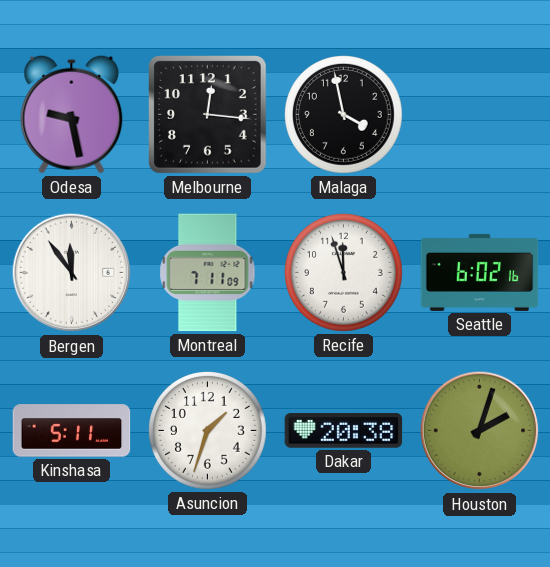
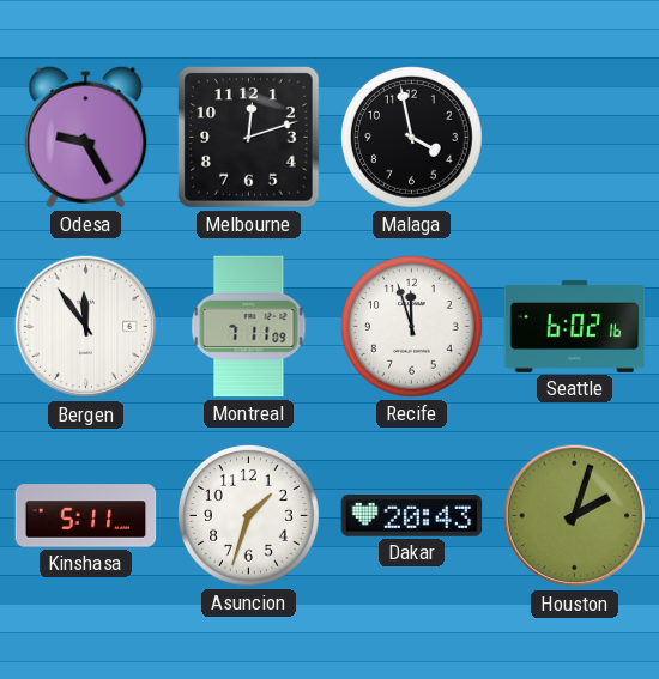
Odesa: 9:28 -> 9:25
Melbourne: 12:16 -> 12:12
Dakar: 20:38 -> 20:43
